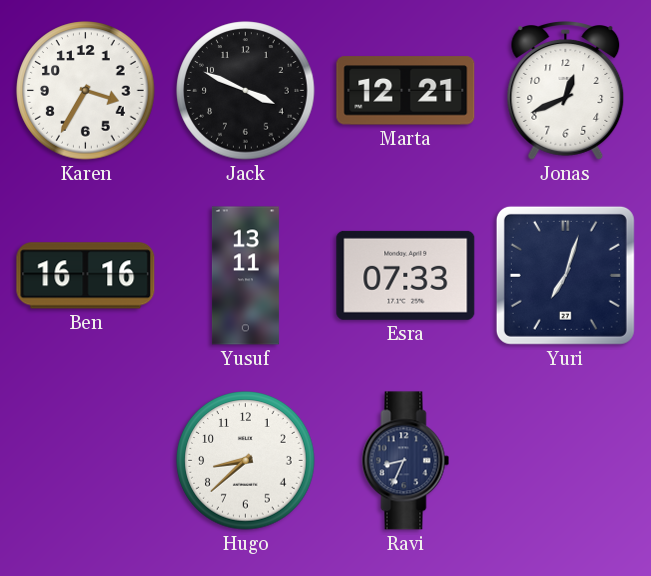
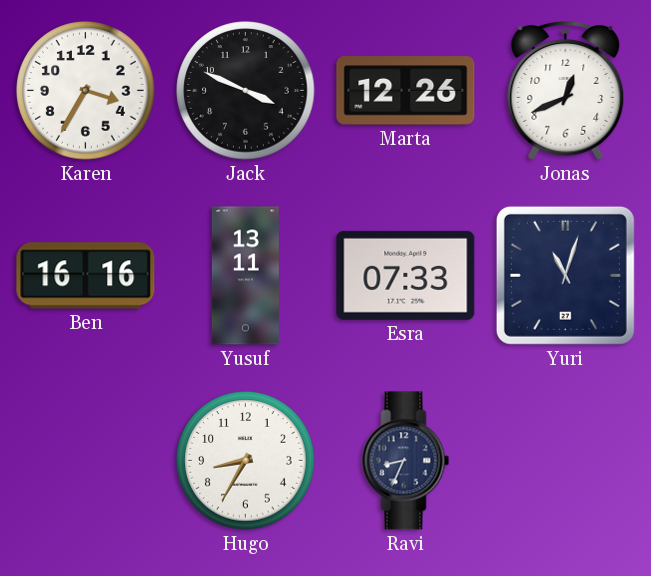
Marta: 12:21 -> 12:26
Yuri: 7:03 -> 11:03
Hugo: 8:38 -> 8:35
